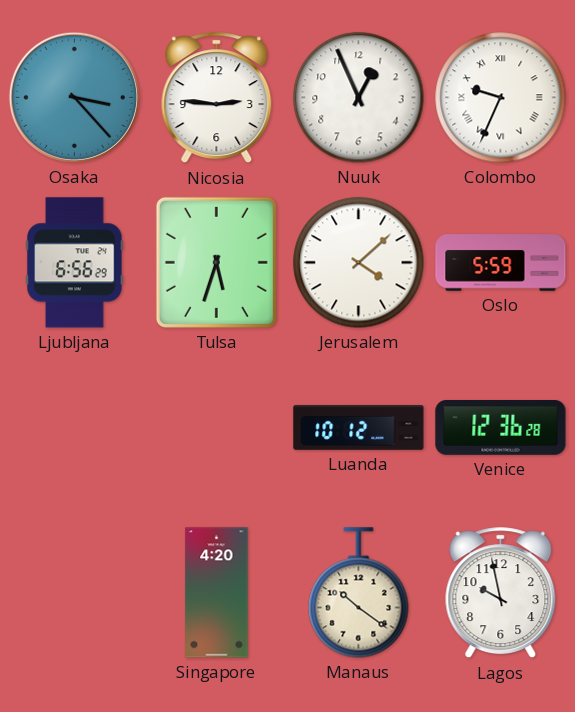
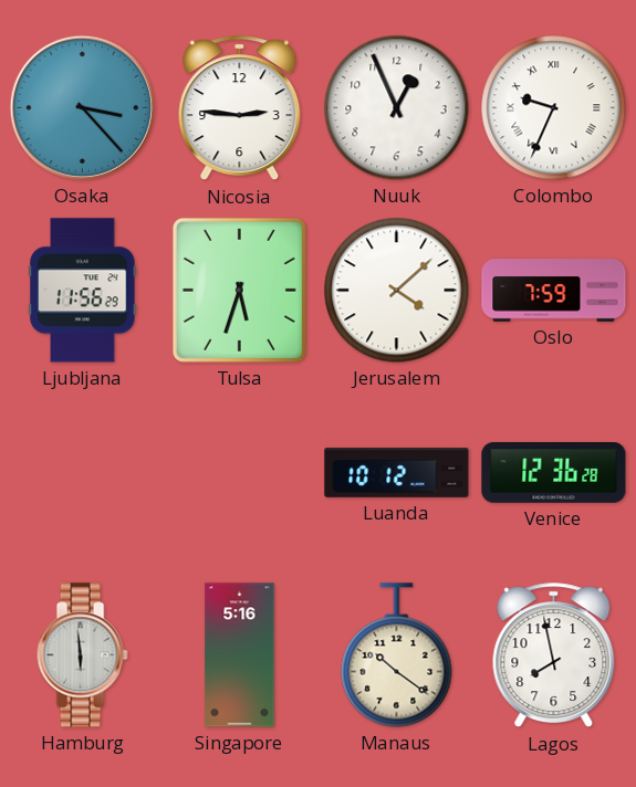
Ljubljana: 6:56 -> 11:56
Oslo: 5:59 -> 7:59
Hamburg: none -> 5:59
Singapore: 4:20 -> 5:16
Lagos: 9:58 -> 7:58
